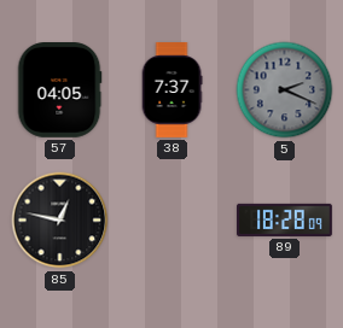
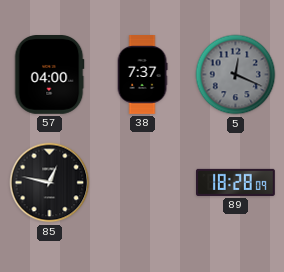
57: 04:05 -> 04:00
5: 2:19 -> 12:19
